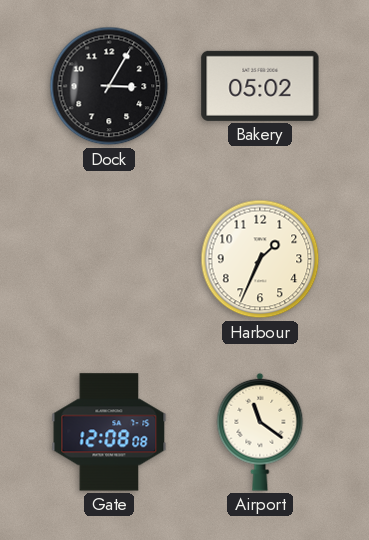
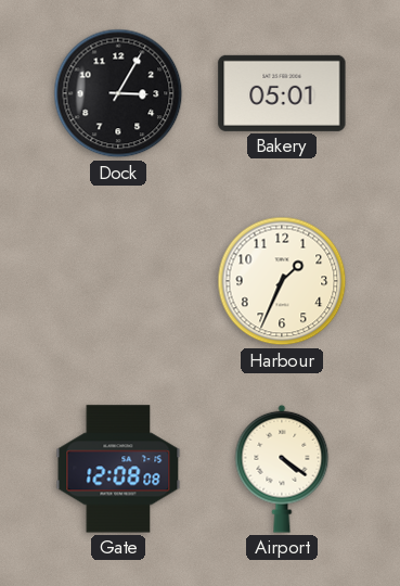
Bakery: 05:02 -> 05:01
Airport: 11:21 -> 4:21
